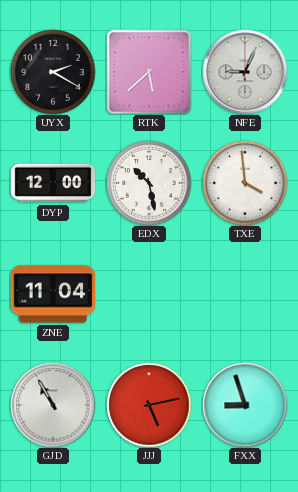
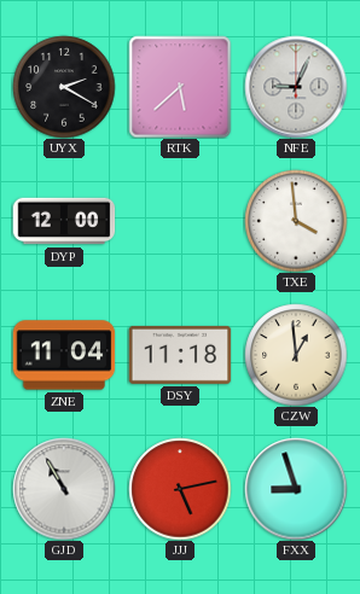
EDX: 10:28 -> none
DSY: none -> 11:18
CZW: none -> 12:59
